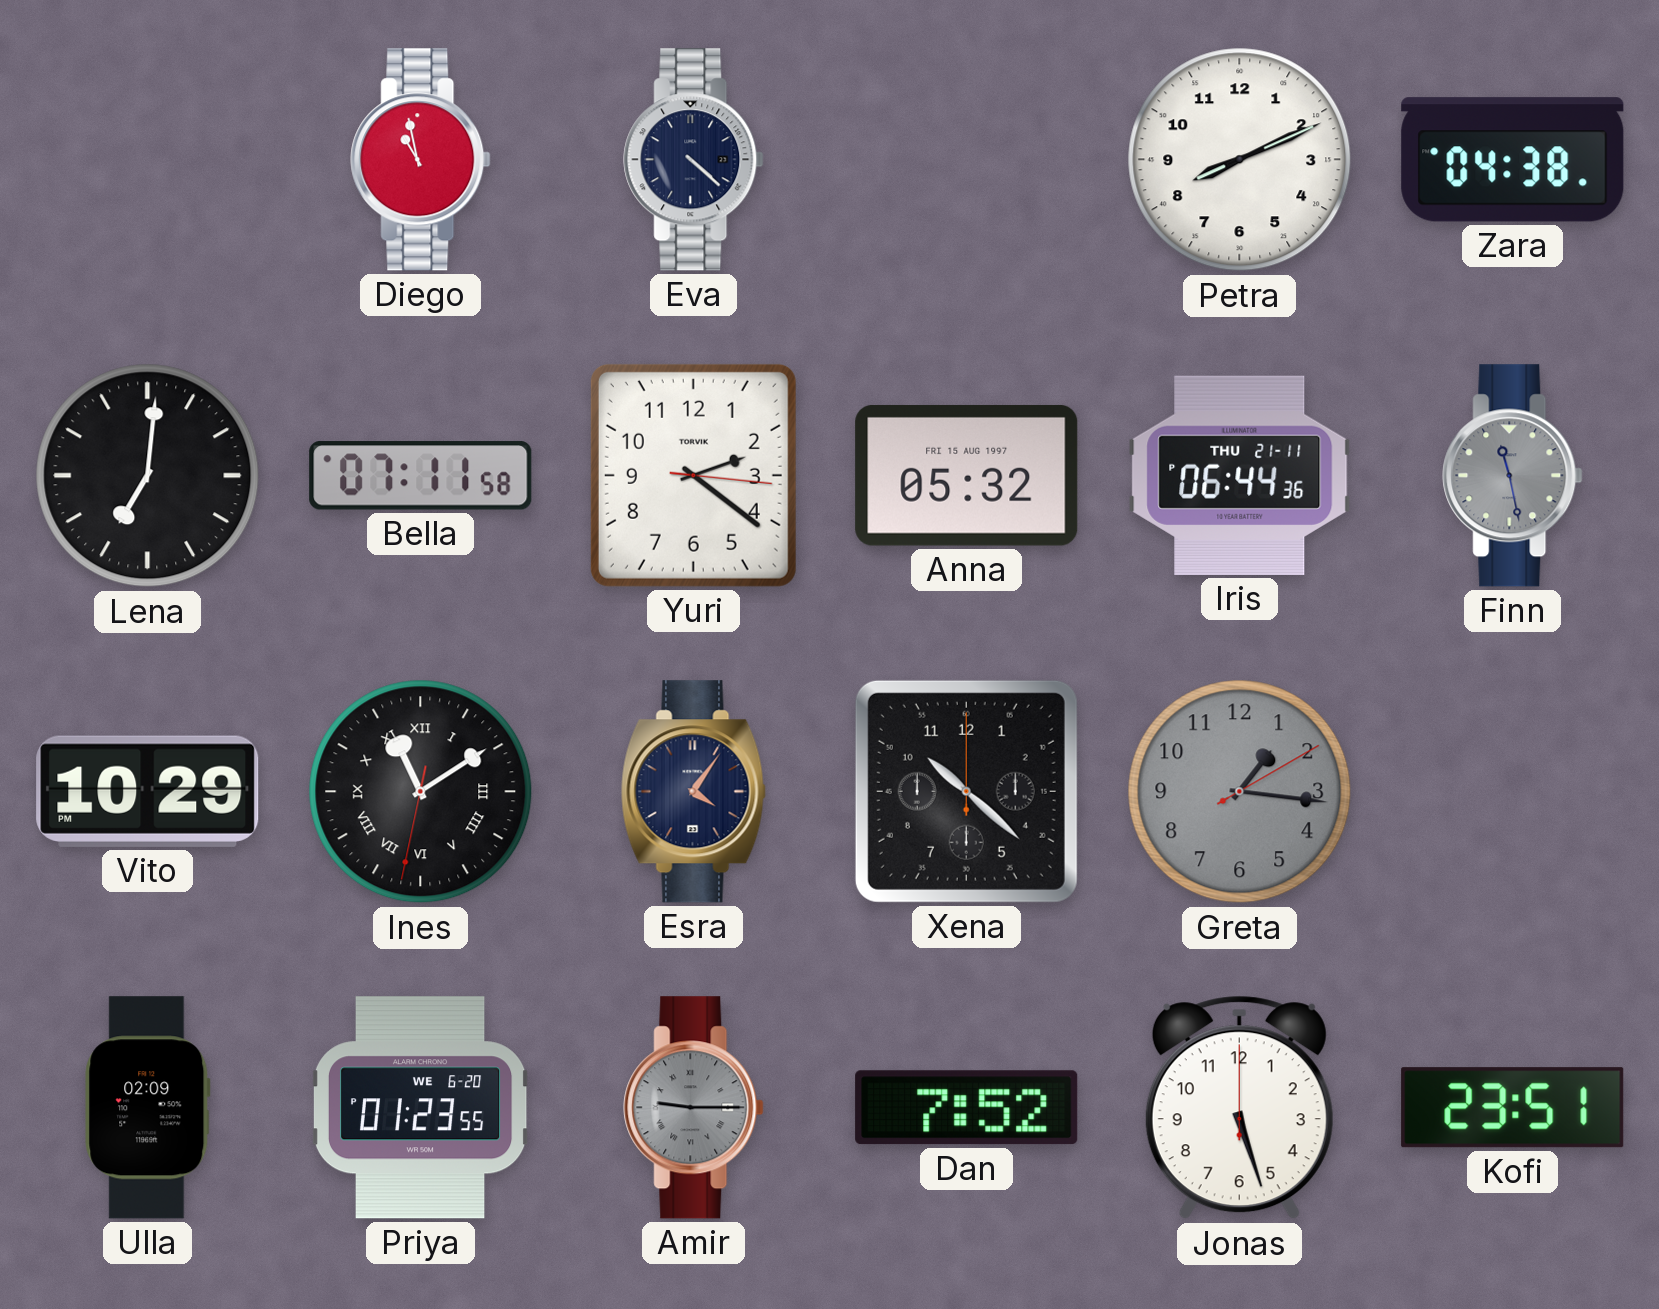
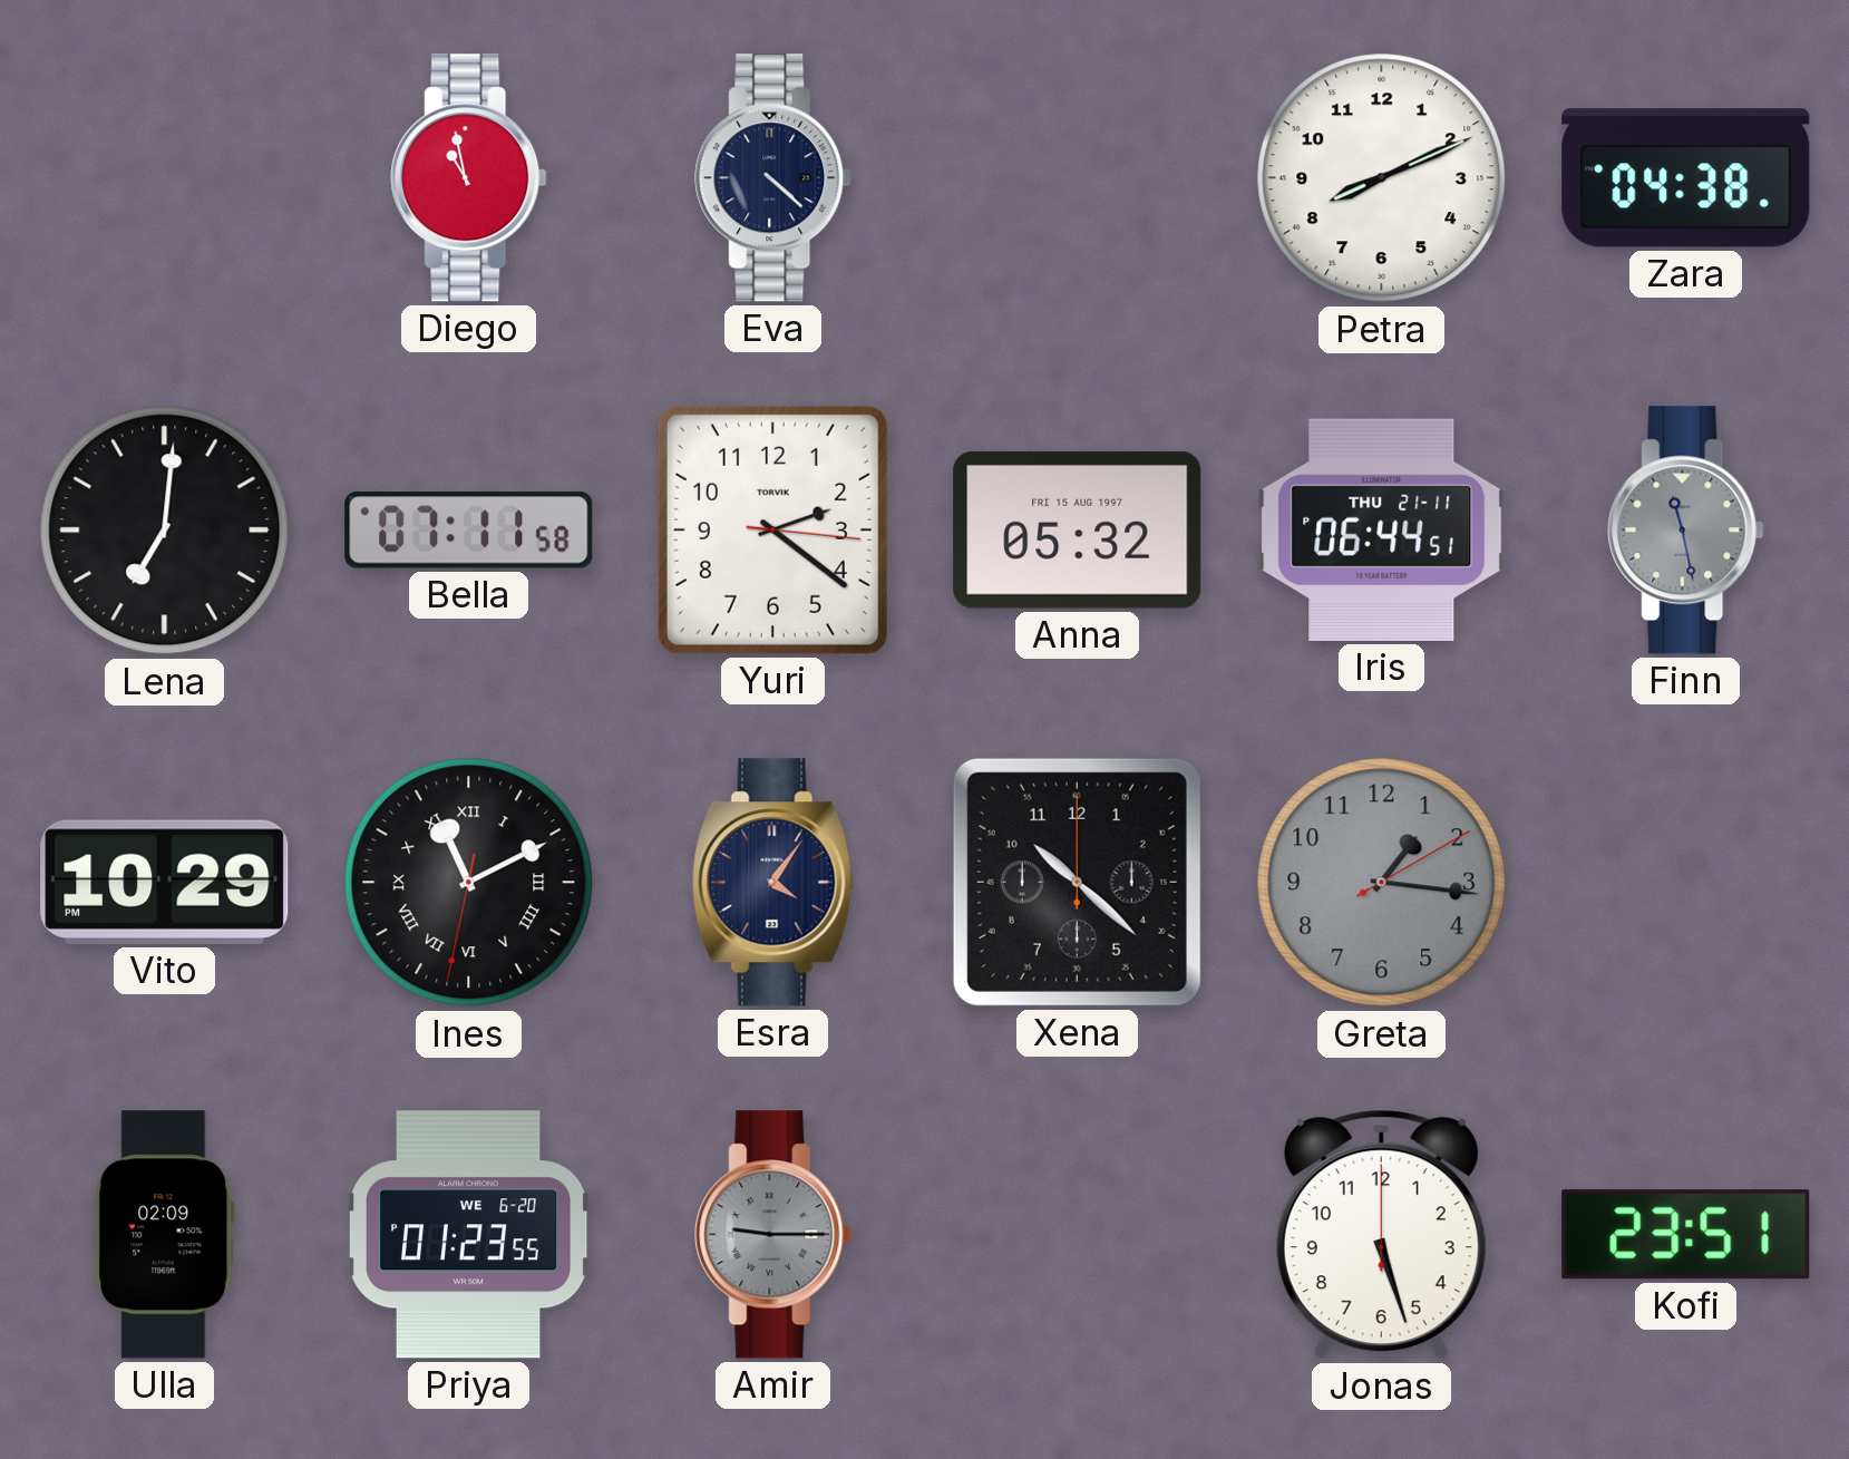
Iris: 06:44:36 PM -> 06:44:51 PM
Ines: 11:09 -> 11:10
Dan: 7:52 -> none
